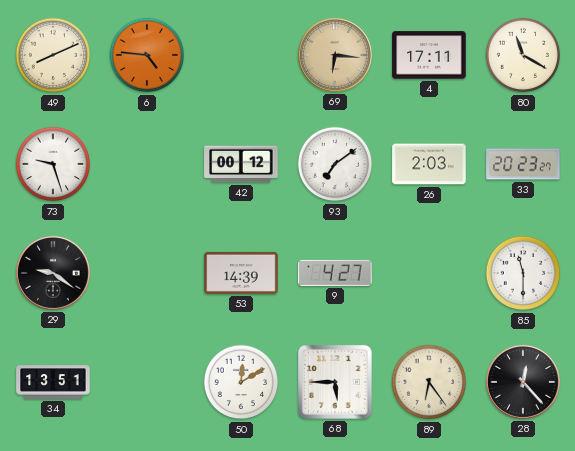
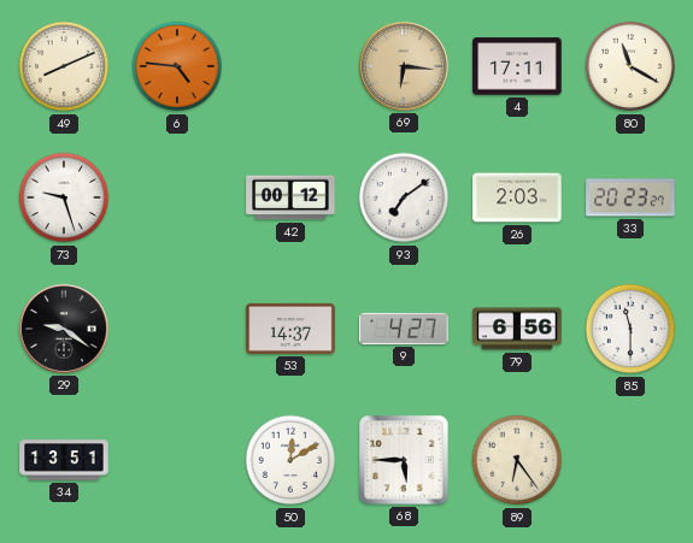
53: 14:39 -> 14:37
79: none -> 6:56
28: 12:23 -> none
